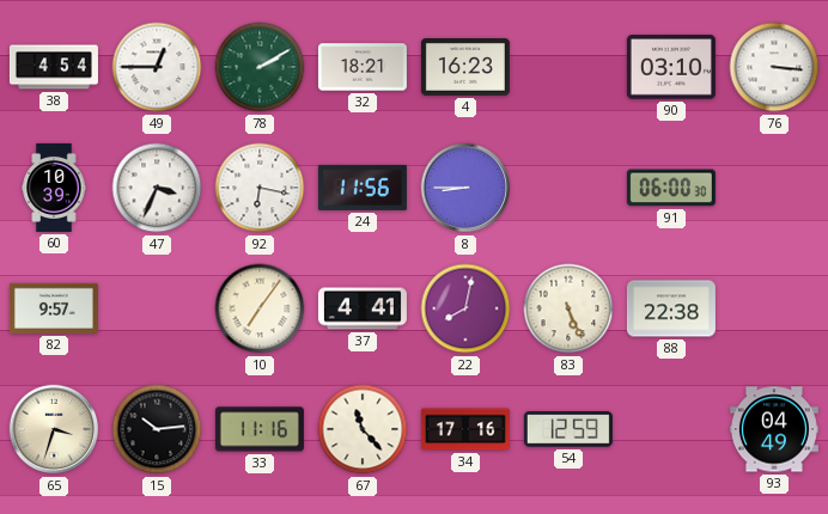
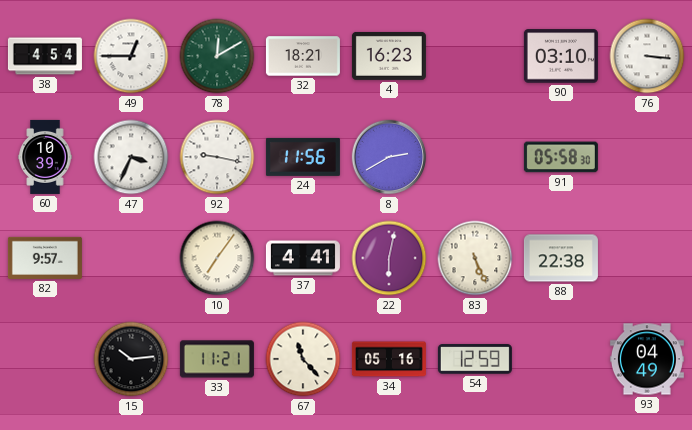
78: 2:10 -> 12:10
92: 6:17 -> 9:17
8: 8:45 -> 2:40
91: 06:00 -> 05:58
22: 8:02 -> 6:02
65: 3:33 -> none
33: 11:16 -> 11:21
34: 17:16 -> 05:16
